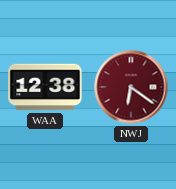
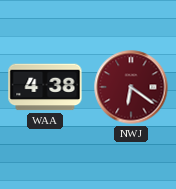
WAA: 12:38 -> 4:38
